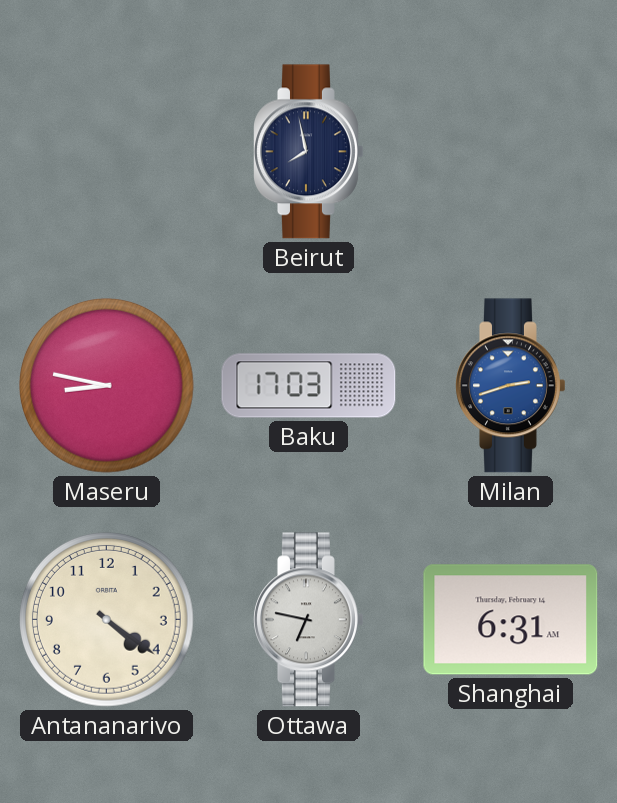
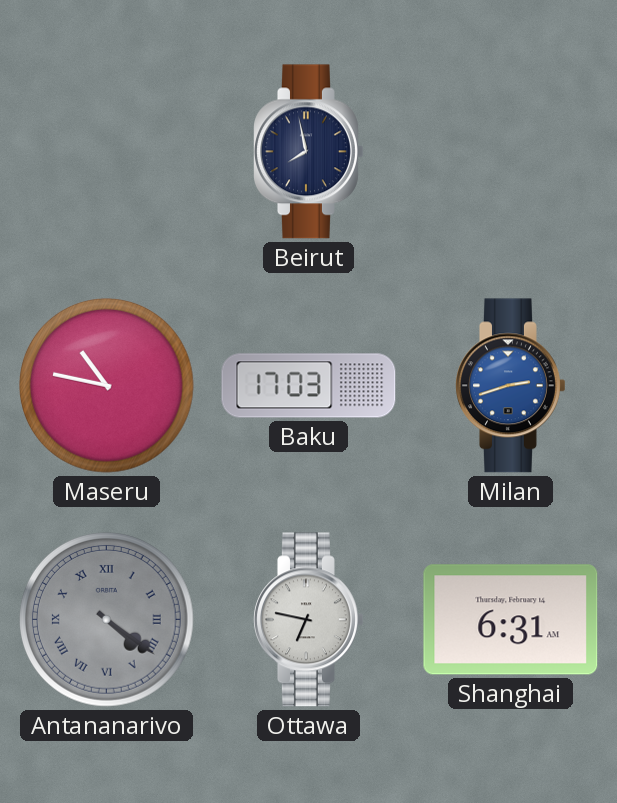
Maseru: 8:47 -> 10:47
Antananarivo dial: cream -> grey
Antananarivo numerals: Arabic -> Roman
